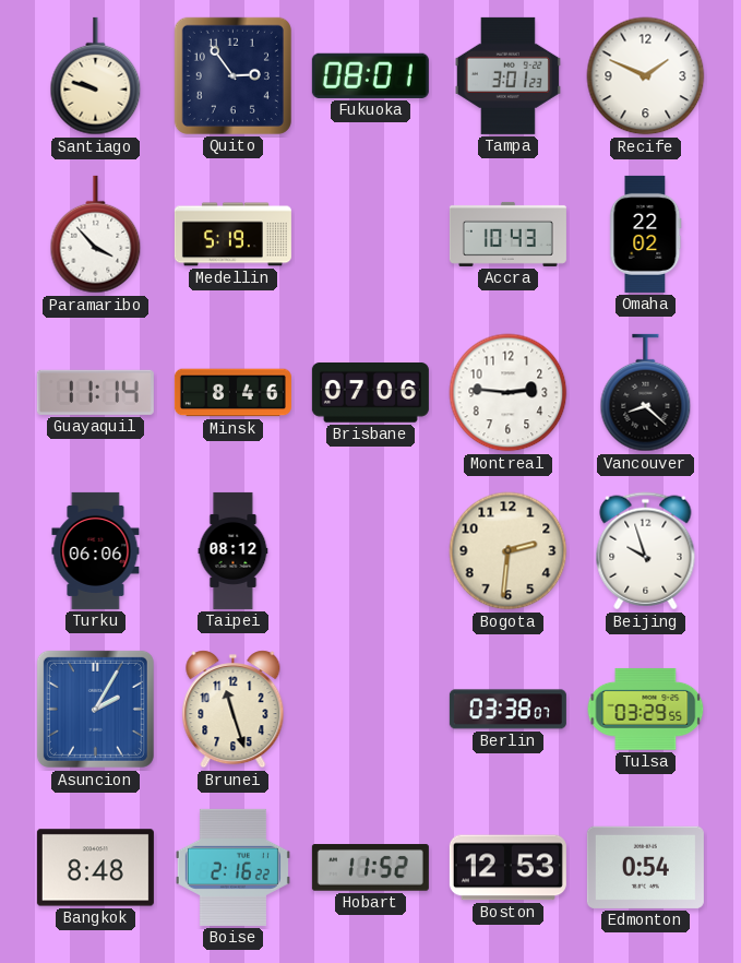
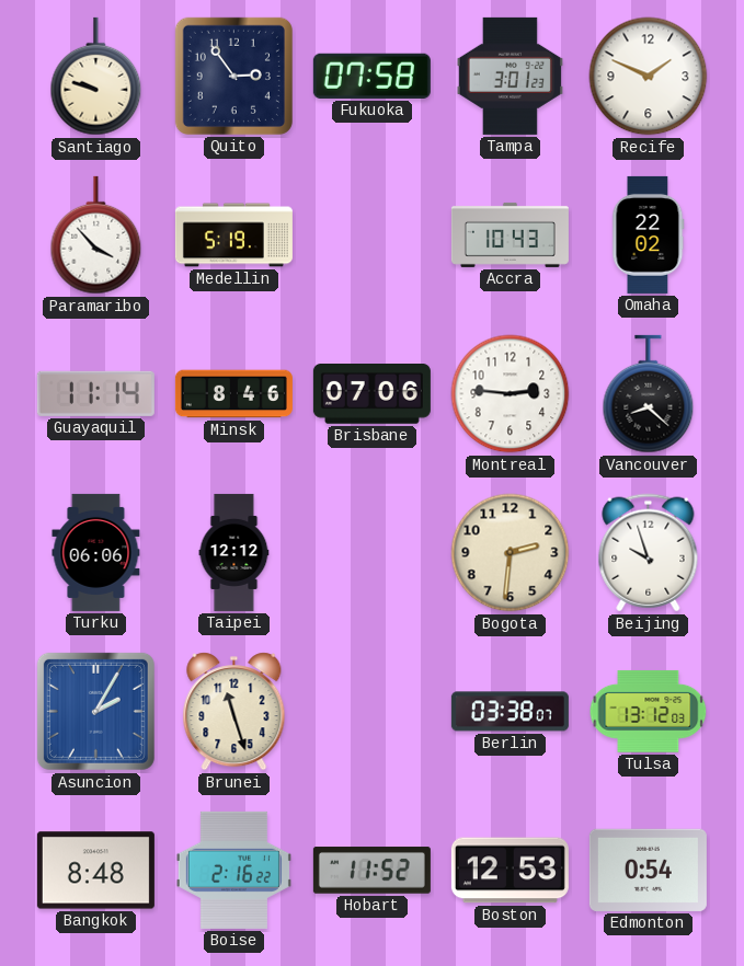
Fukuoka: 08:01 -> 07:58
Taipei: 08:12 -> 12:12
Tulsa: 03:29 -> 13:12
